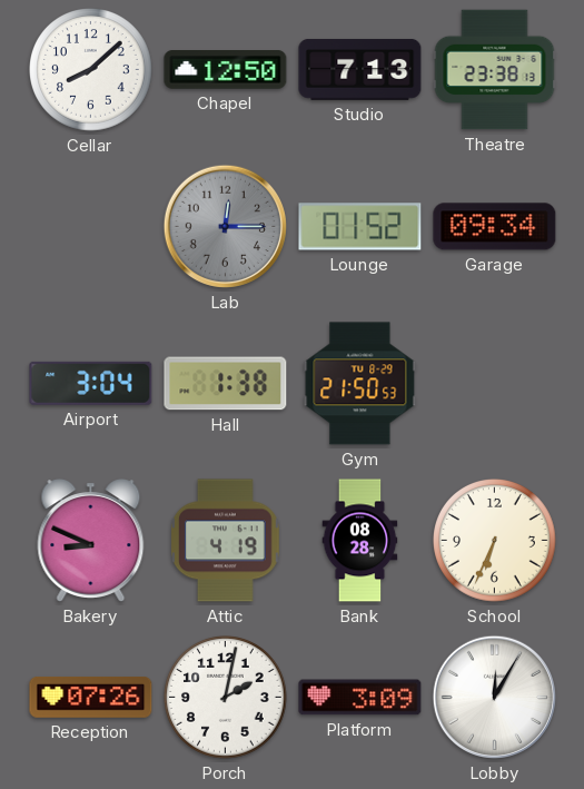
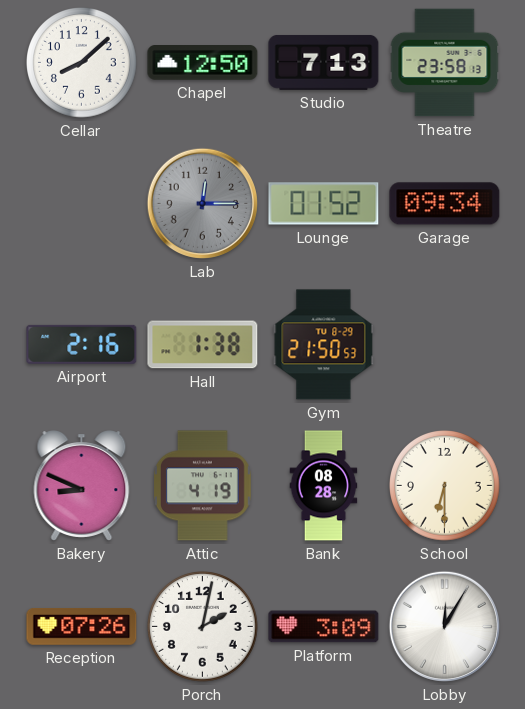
Theatre: 23:38 -> 23:58
Airport: 3:04 -> 2:16
School: 6:34 -> 6:30
